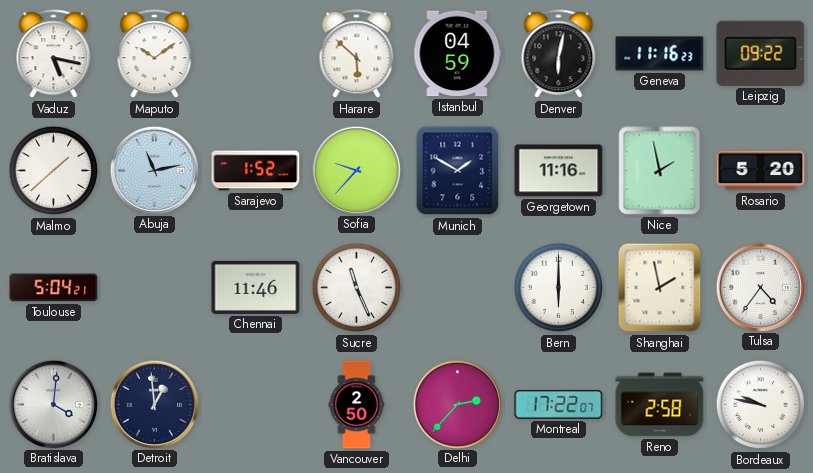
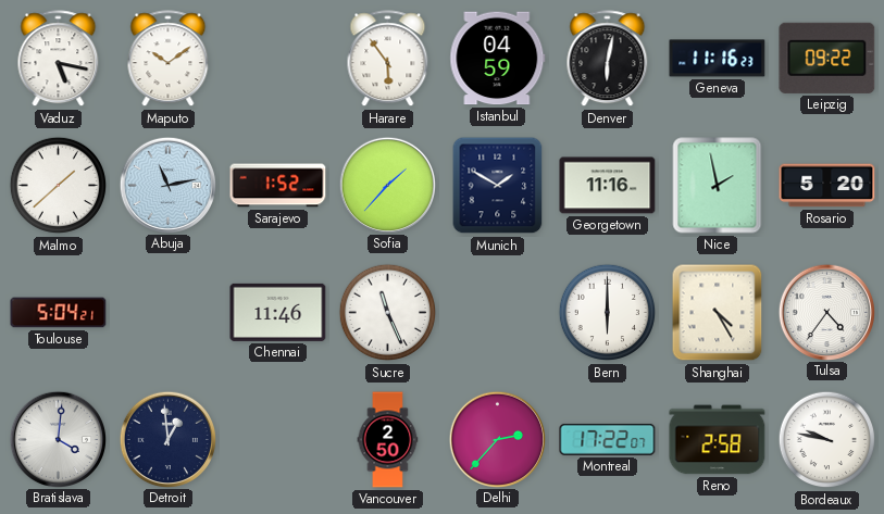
Harare: 5:52 -> 5:54
Sofia: 9:37 -> 1:37
Shanghai: 1:58 -> 4:25
